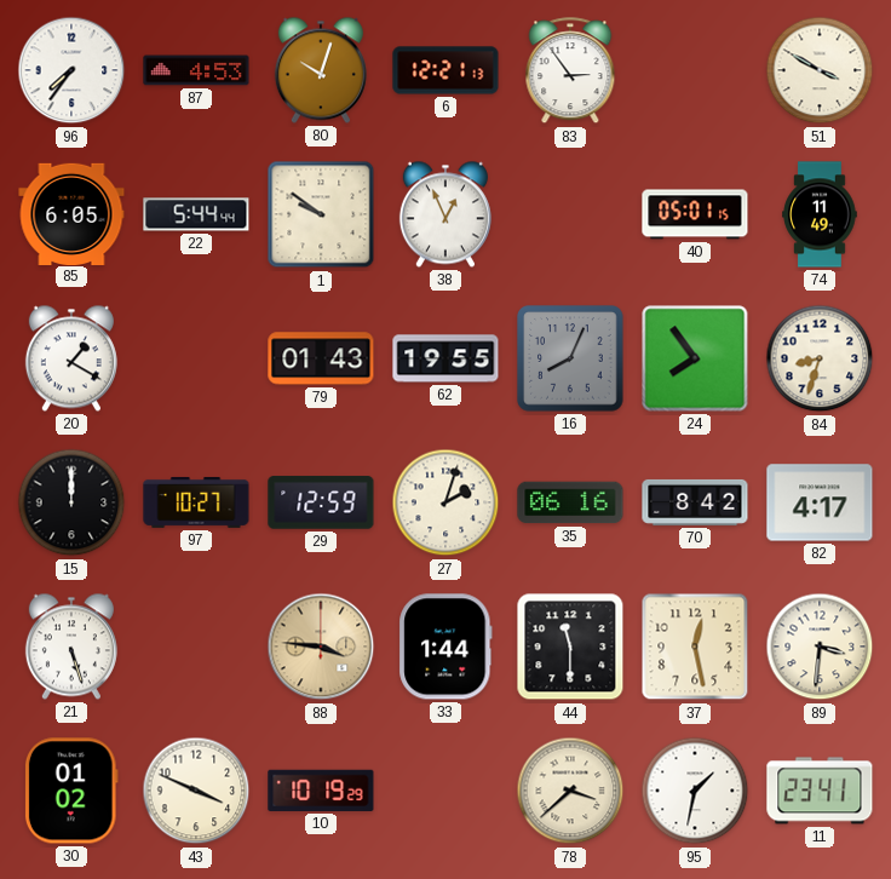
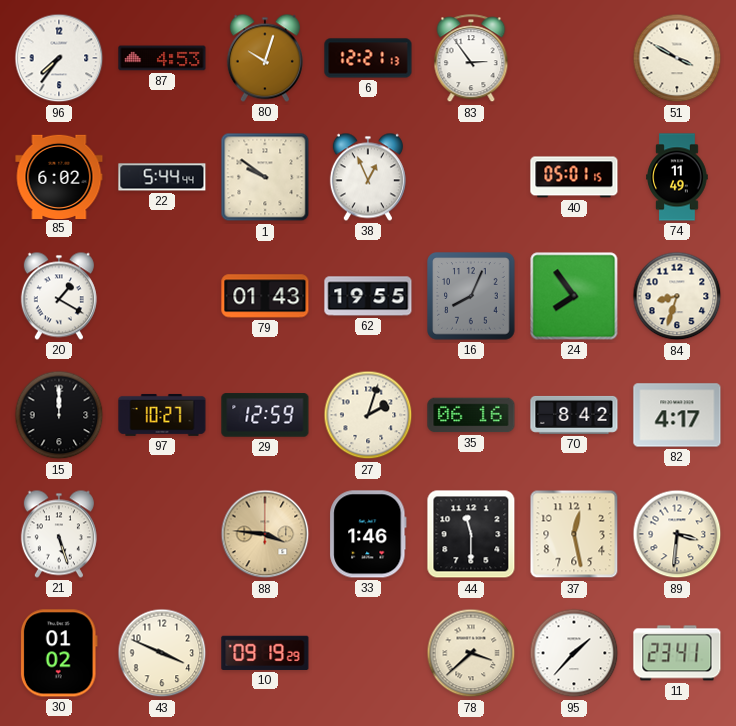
85: 6:05 -> 6:02
33: 1:44 -> 1:46
10: 10:19 -> 09:19
95: 1:32 -> 1:37
